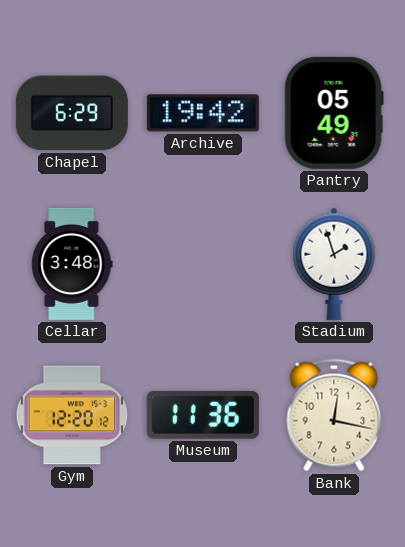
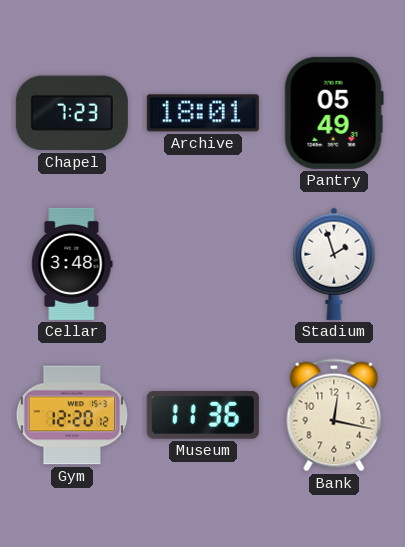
Chapel: 6:29 -> 7:23
Archive: 19:42 -> 18:01
